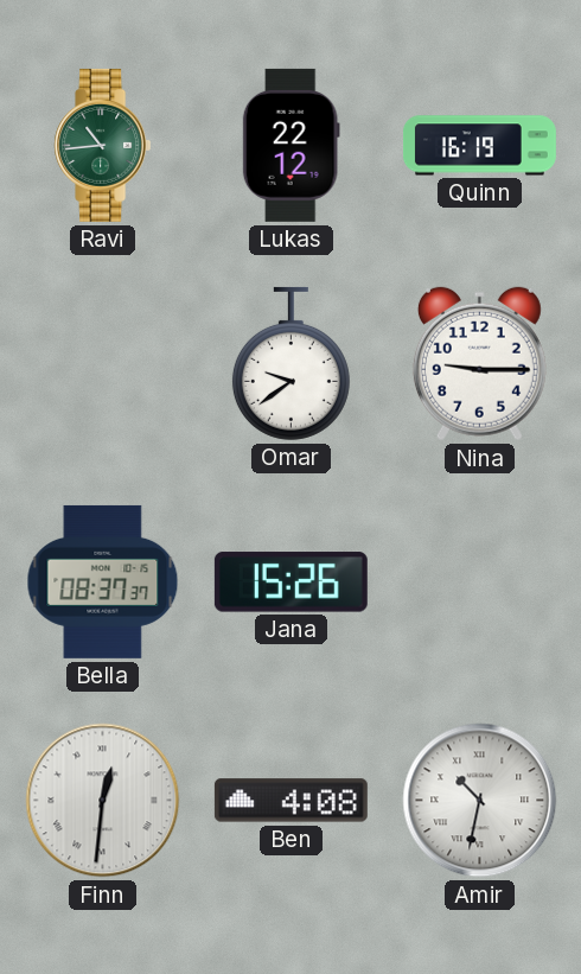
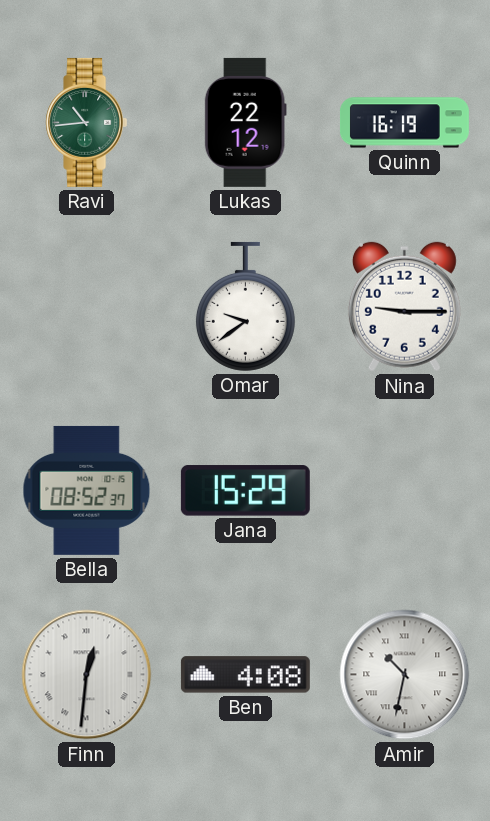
Bella: 08:37 -> 08:52
Jana: 15:26 -> 15:29
